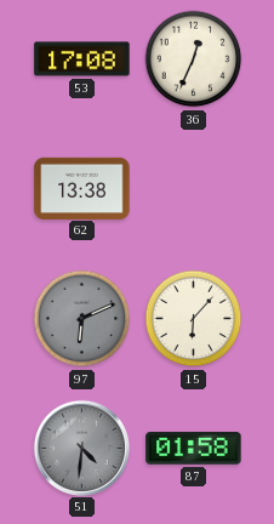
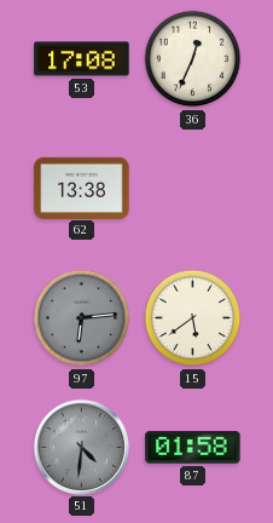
97: 6:11 -> 6:14
15: 6:07 -> 5:39
